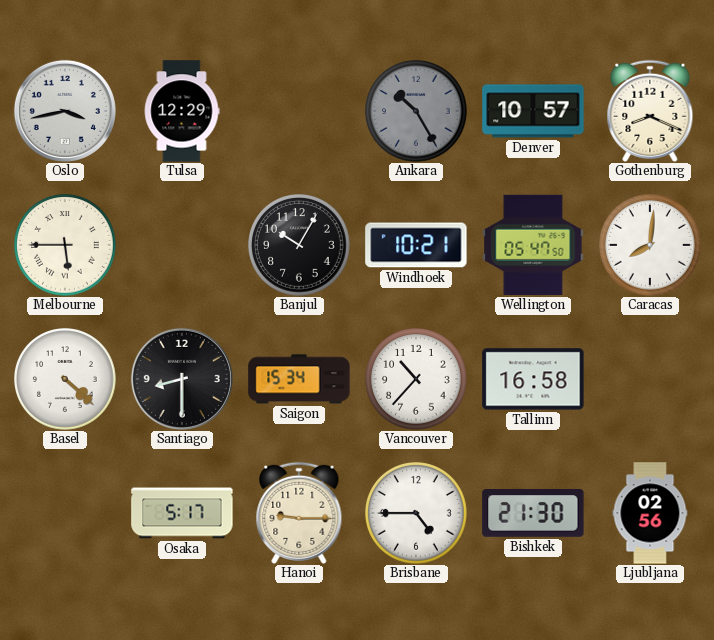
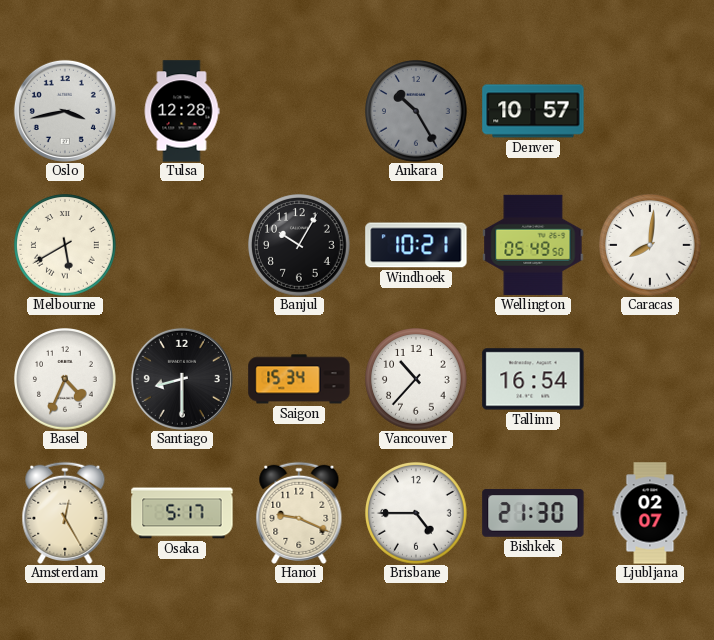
Tulsa: 12:29 -> 12:28
Gothenburg: 8:19 -> none
Melbourne: 5:45 -> 5:40
Wellington: 05:47 -> 05:49
Basel: 4:22 -> 4:34
Tallinn: 16:58 -> 16:54
Amsterdam: none -> 12:25
Hanoi: 9:15 -> 9:19
Ljubljana: 02:56 -> 02:07
